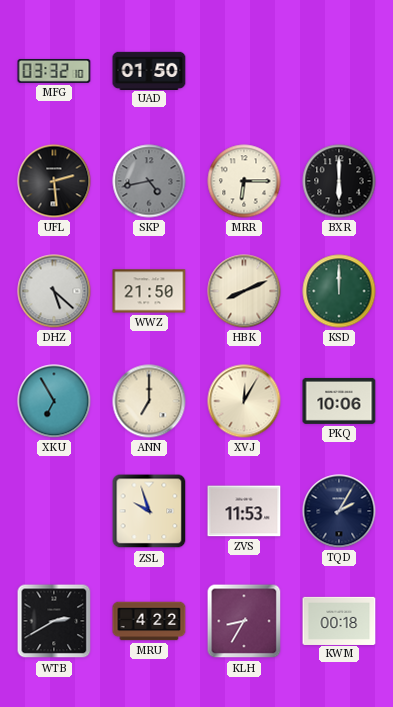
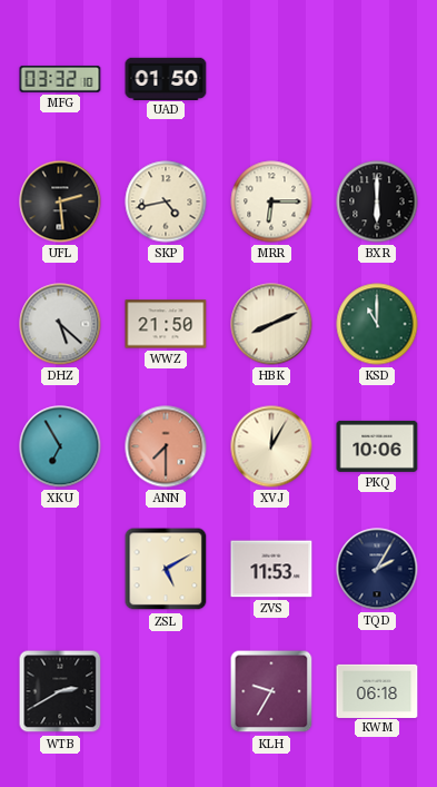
SKP dial: grey -> cream
KSD: 12:00 -> 11:00
ANN: 7:00 -> 7:30
ANN dial: cream -> salmon
ZSL: 9:57 -> 5:10
MRU: 4:22 -> none
KLH: 8:35 -> 9:35
KWM: 00:18 -> 06:18
